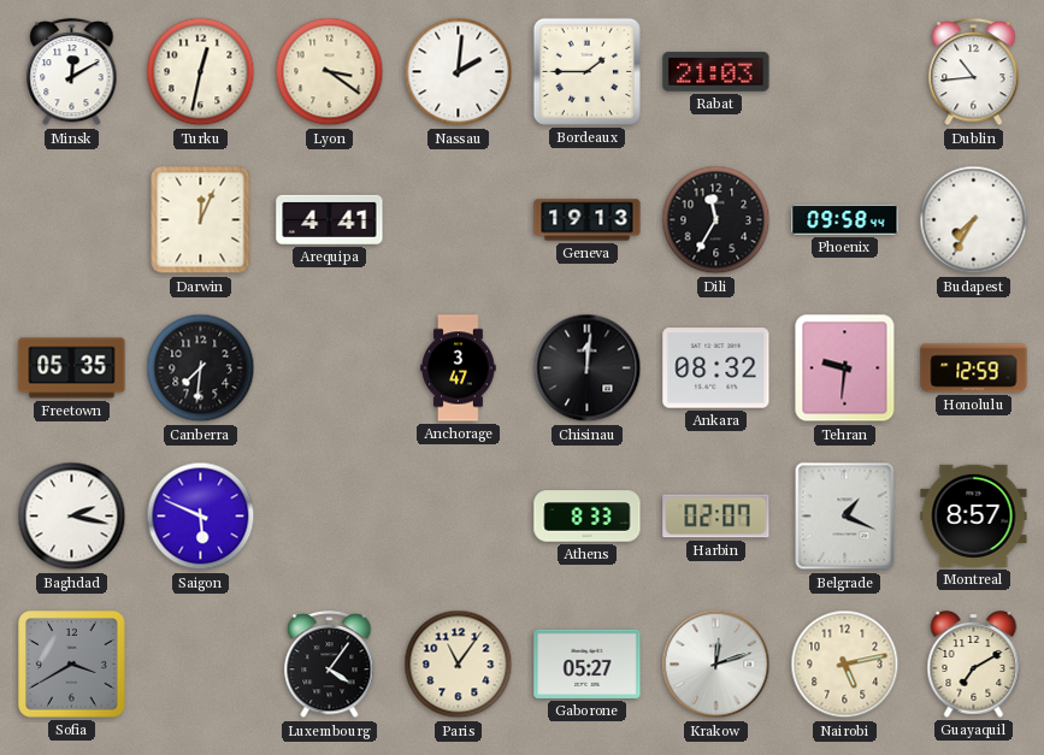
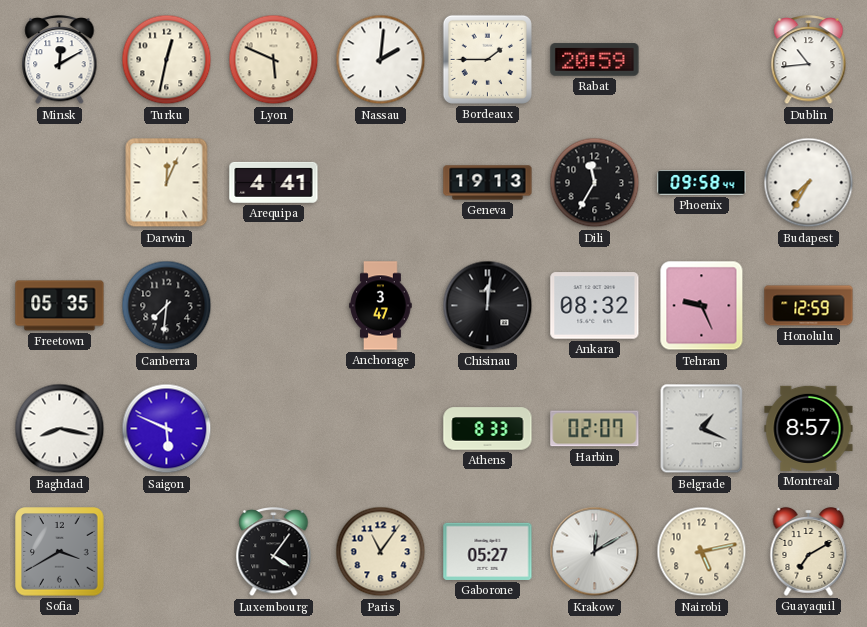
Lyon: 3:21 -> 5:49
Rabat: 21:03 -> 20:59
Tehran: 9:31 -> 9:26
Baghdad: 2:17 -> 8:17
Krakow: 12:12 -> 12:10
